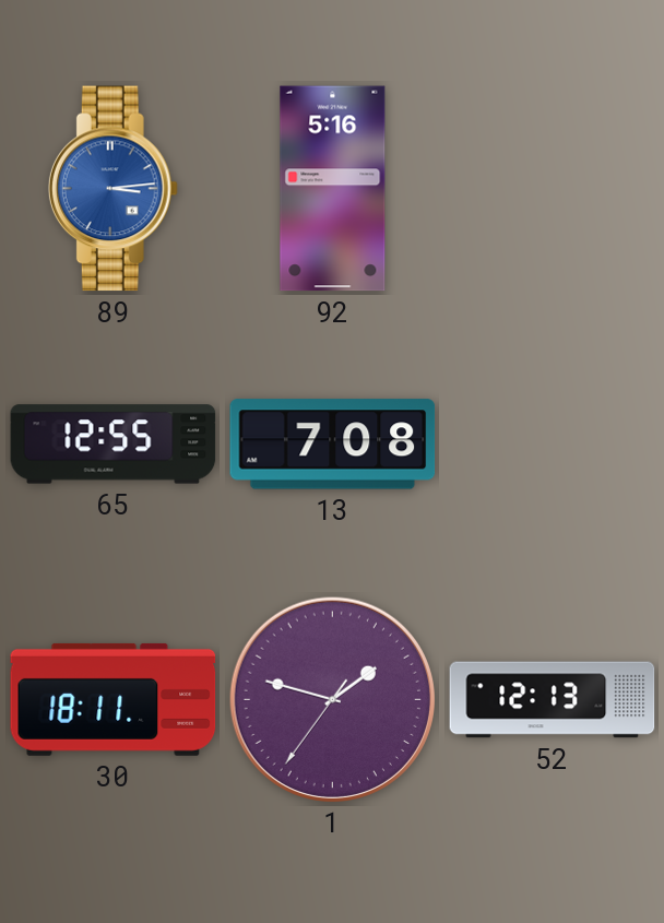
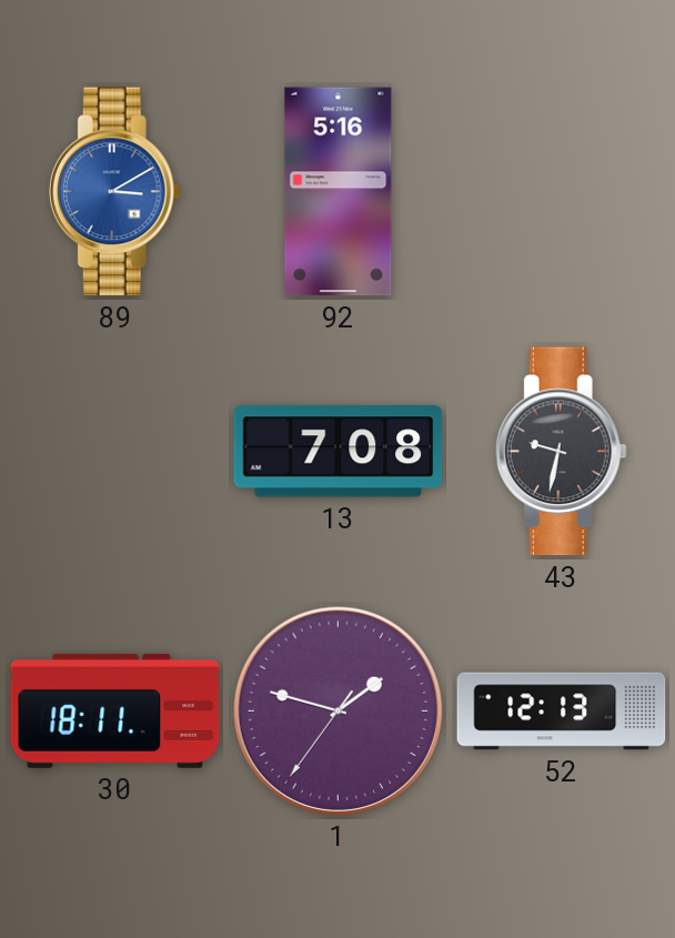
89: 3:14 -> 3:10
65: 12:55 -> none
43: none -> 9:32
